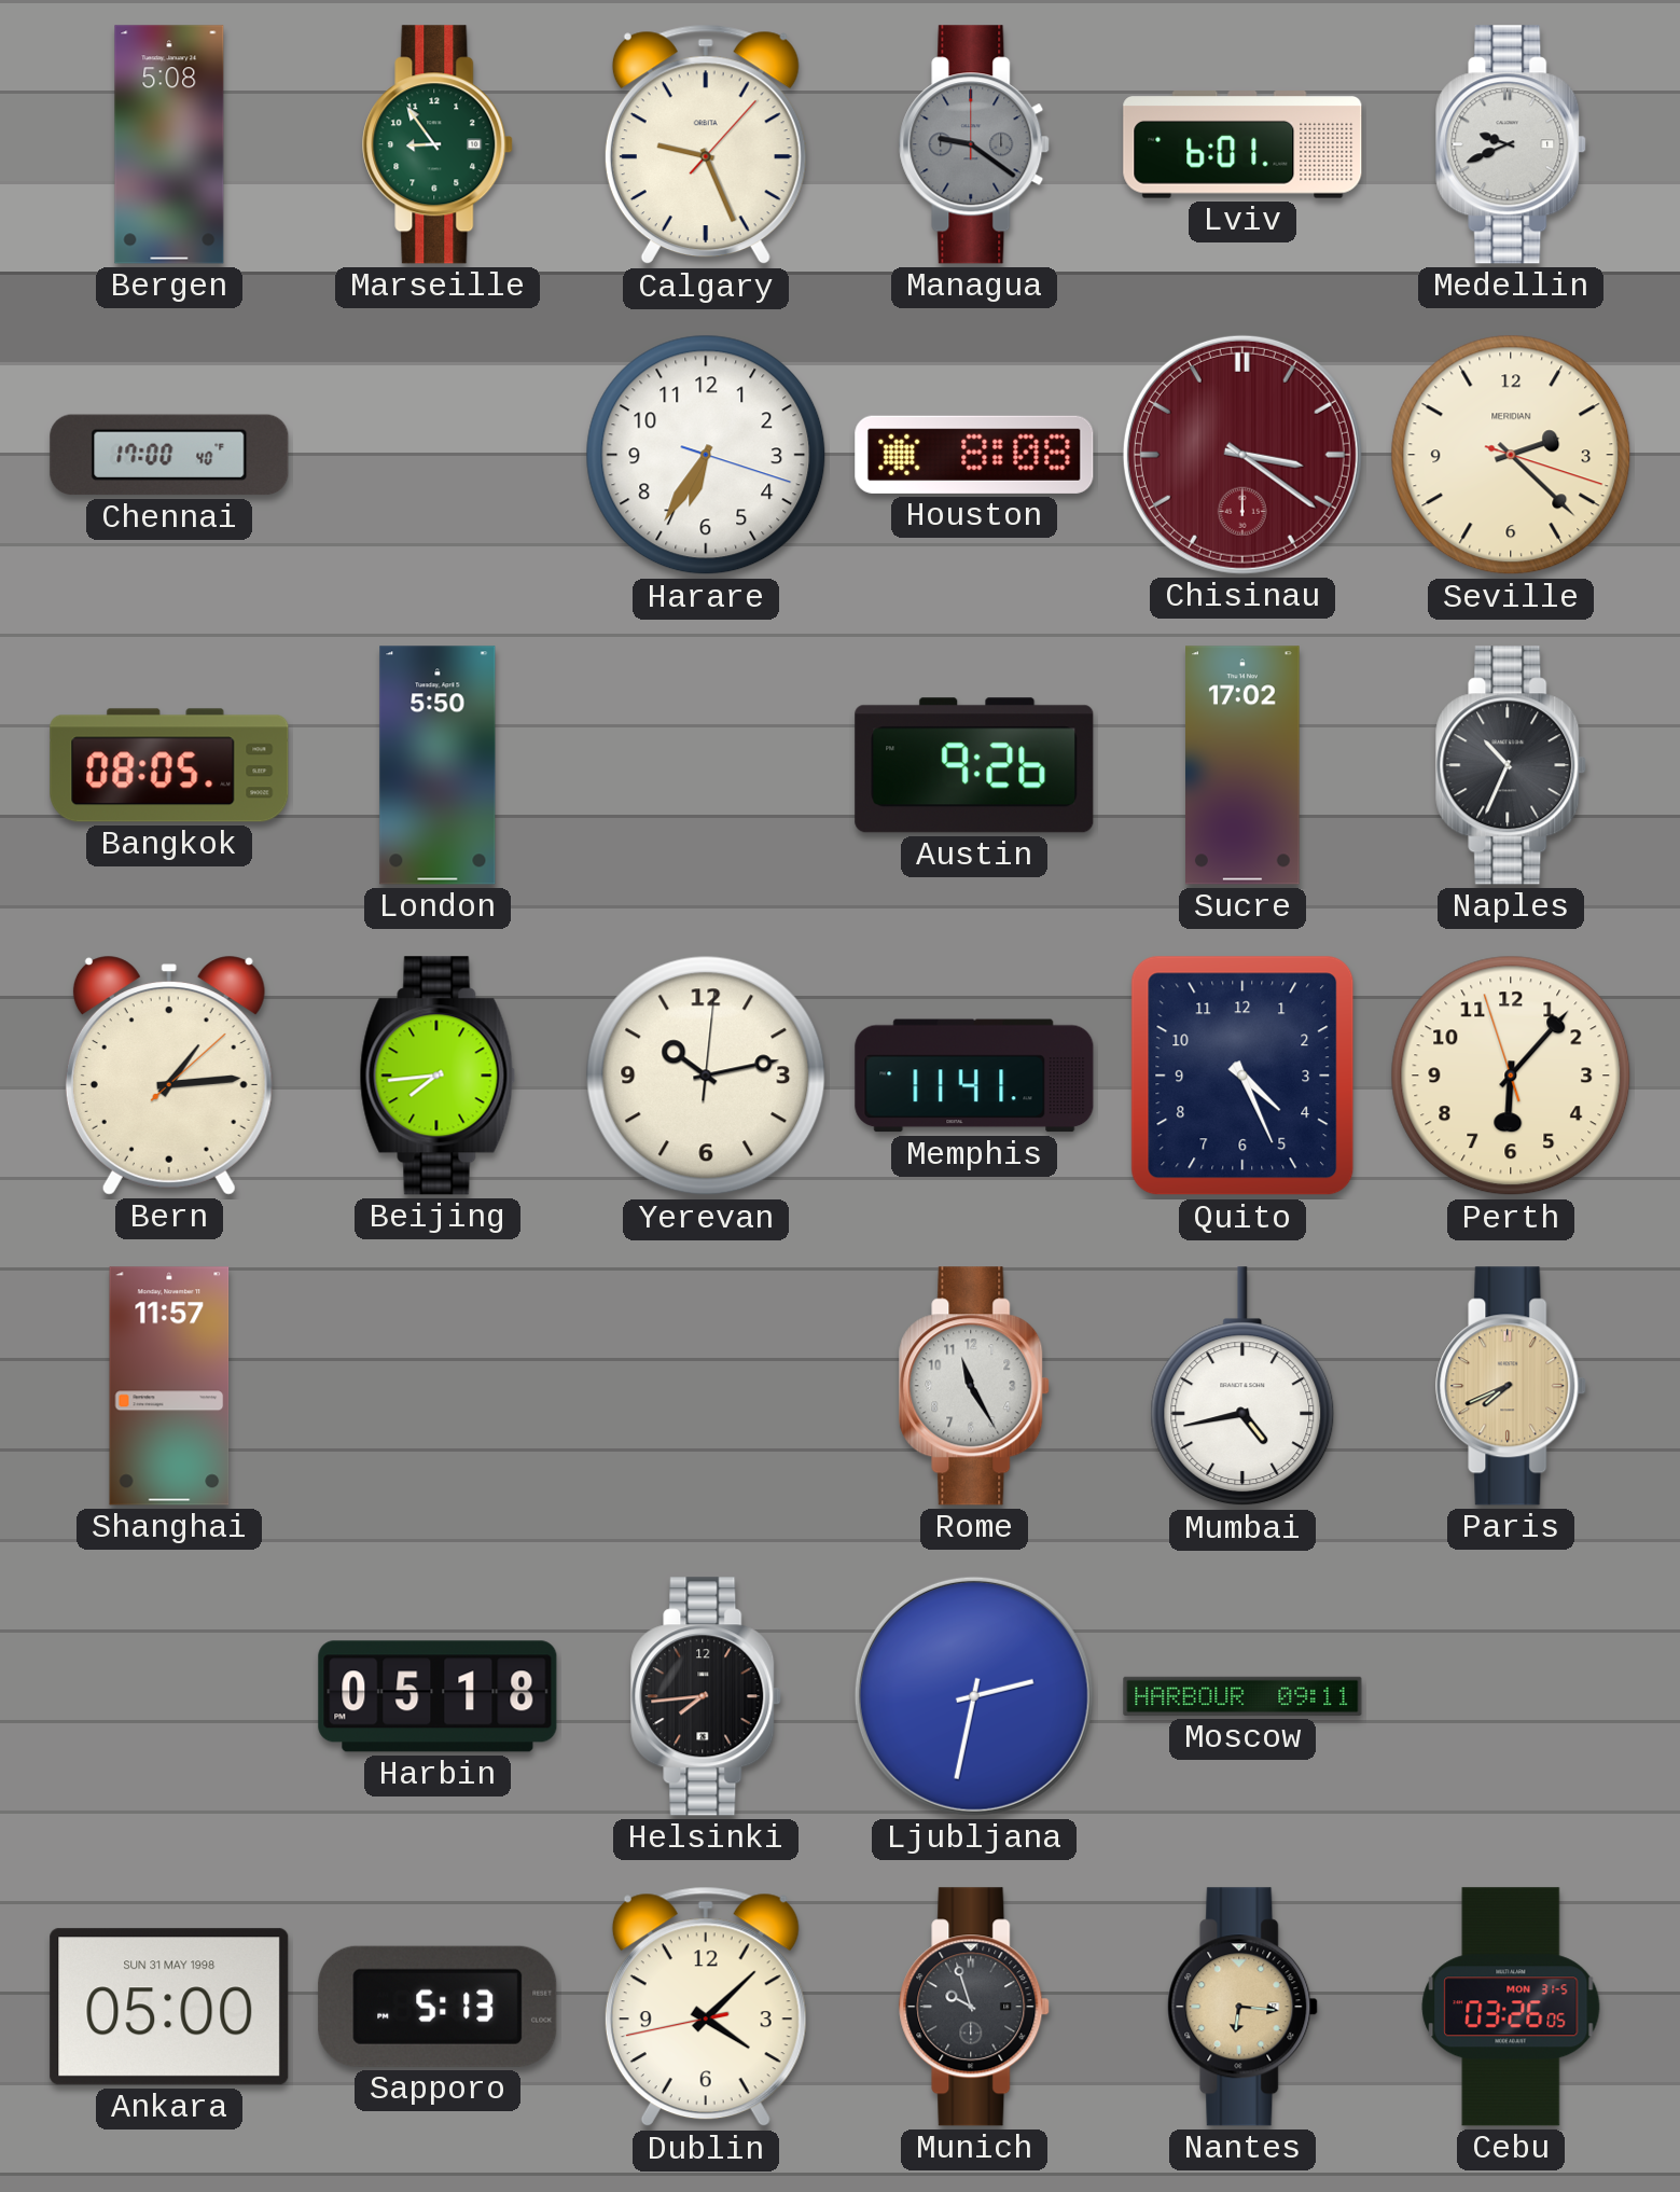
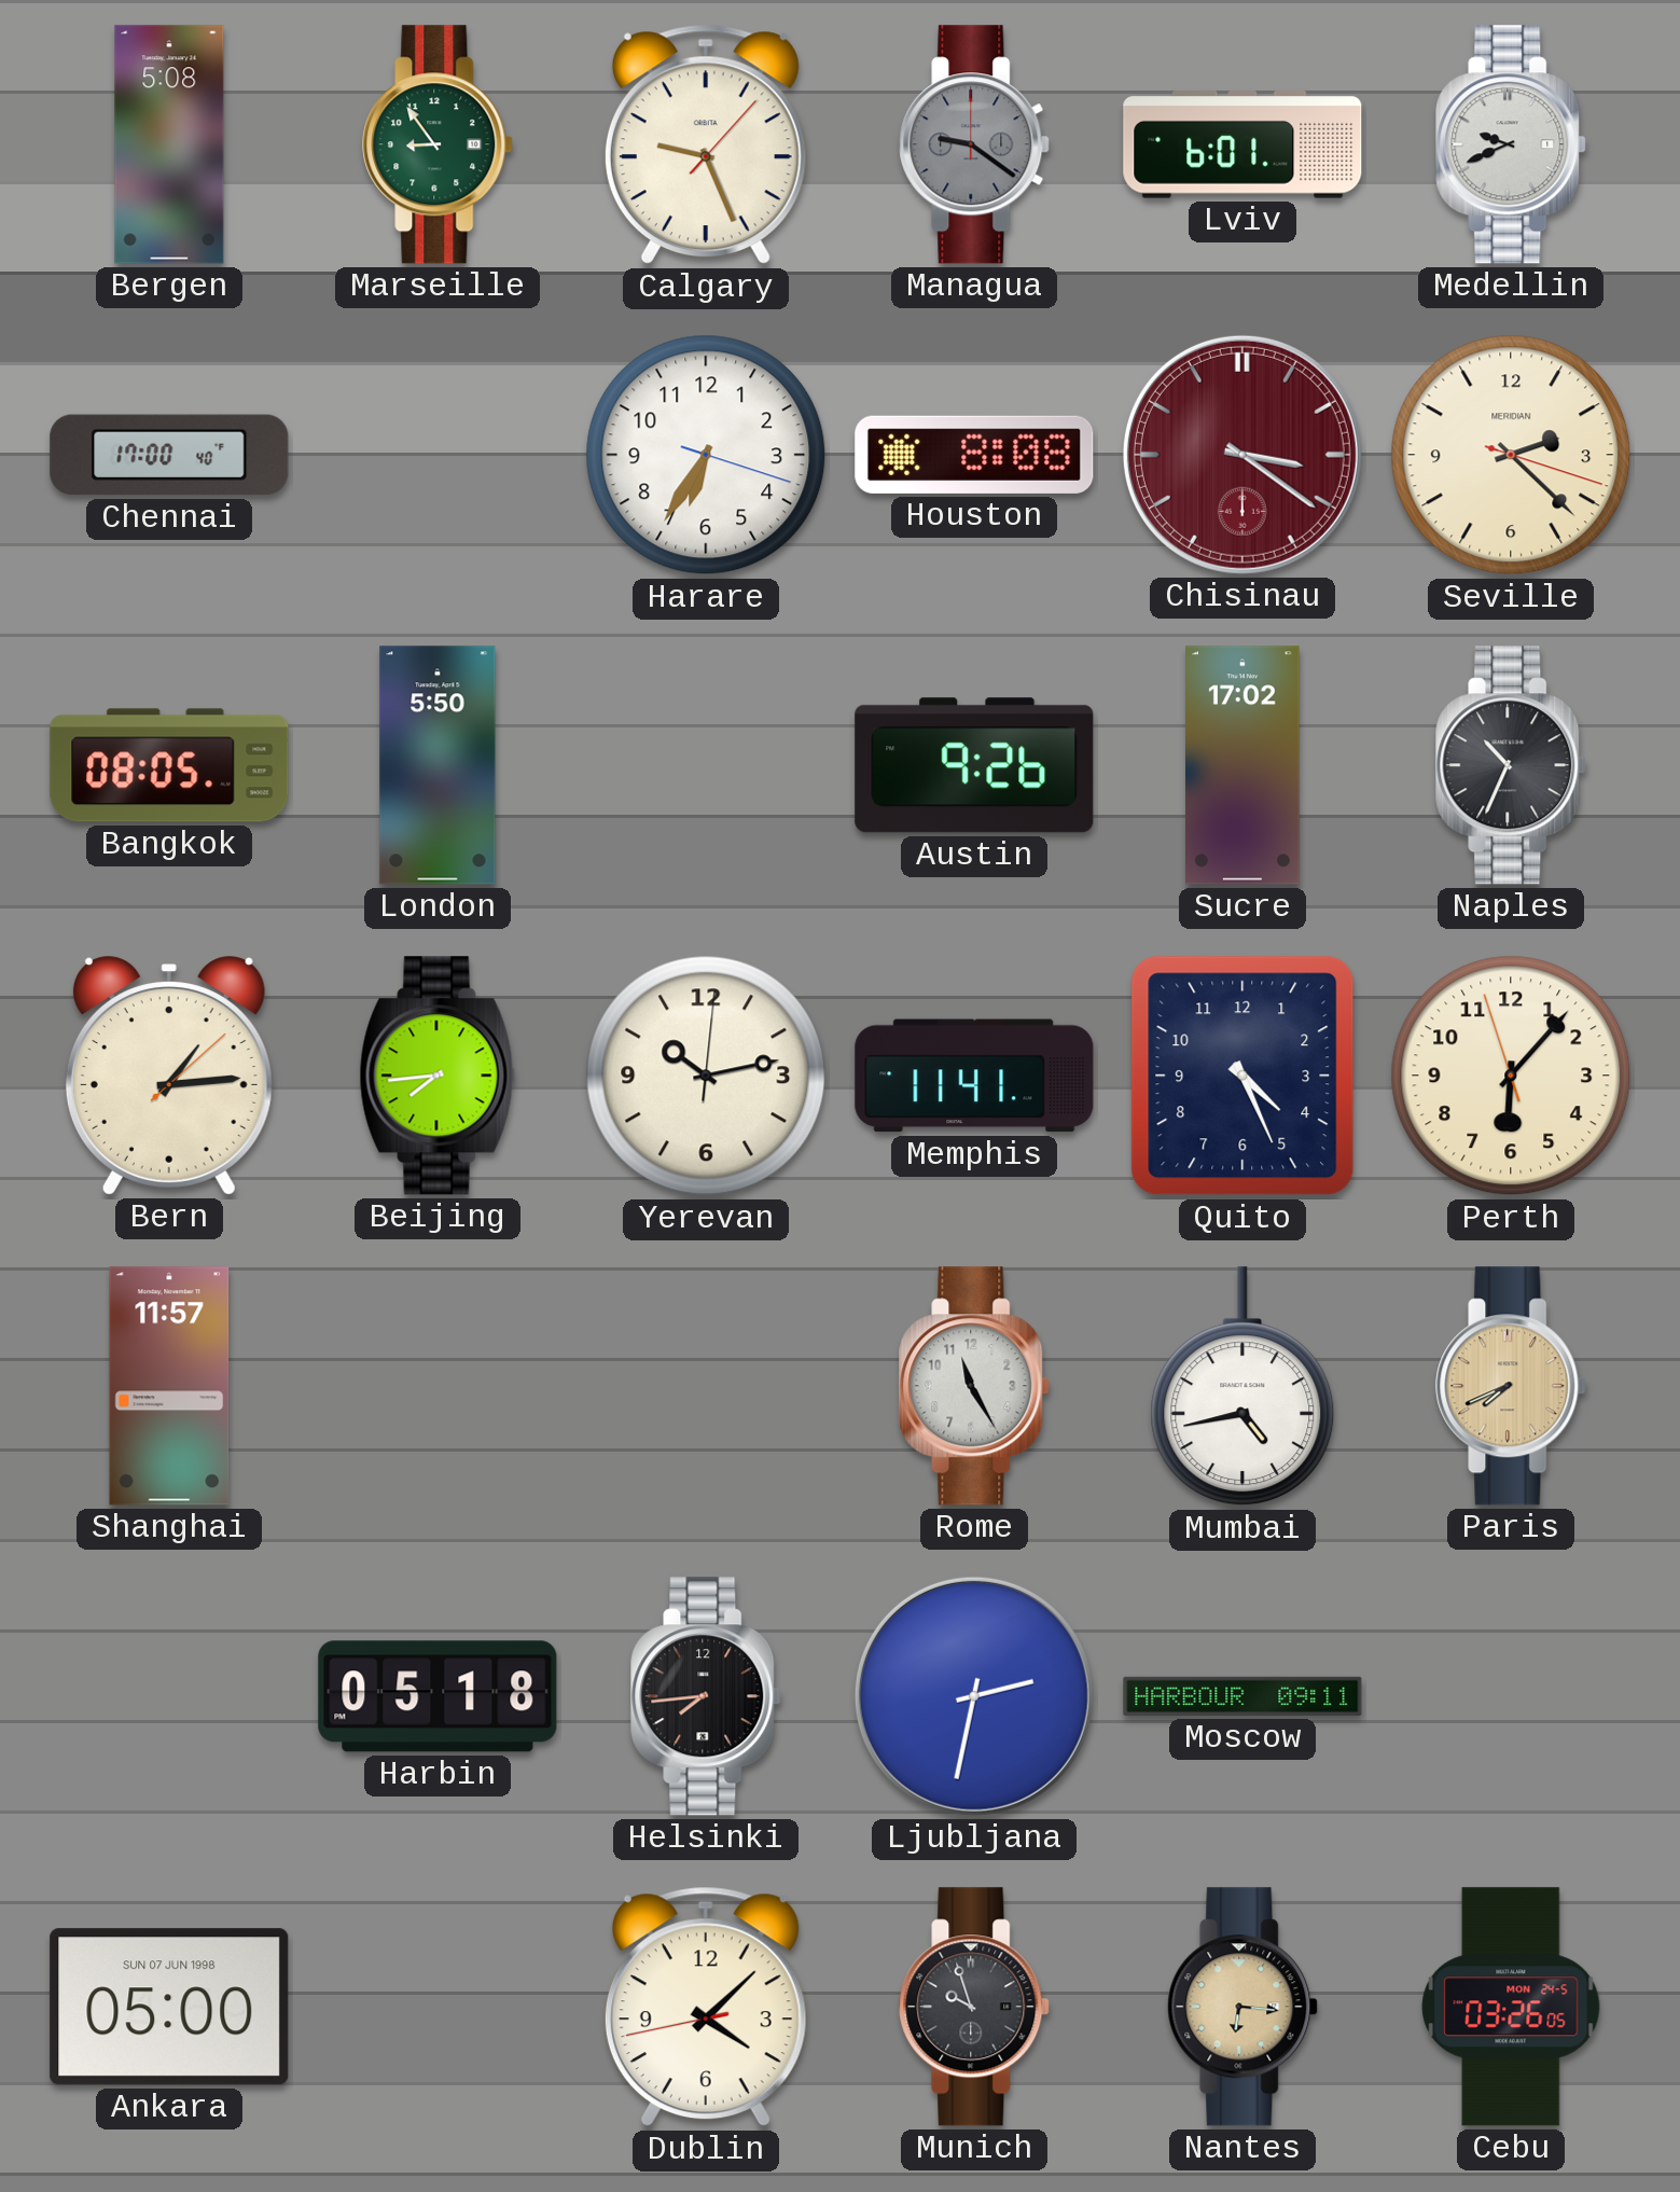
Ankara date: SUN 31 MAY 1998 -> SUN 07 JUN 1998
Sapporo: 5:13 -> none
Cebu date: MON 31-5 -> MON 24-5
